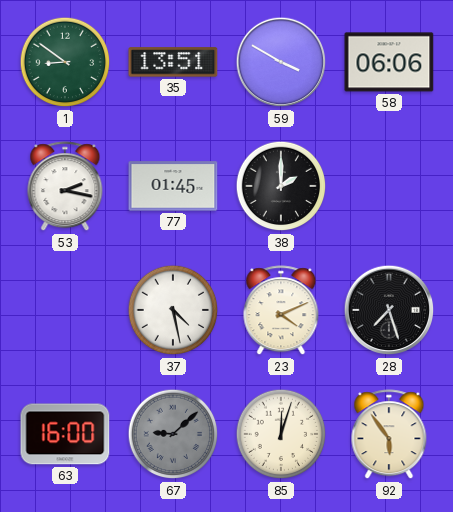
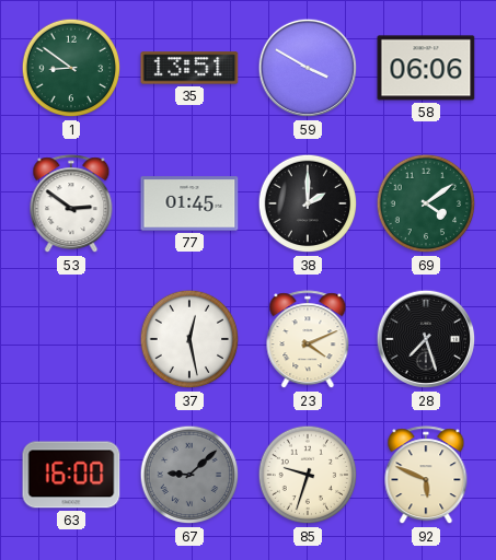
53: 2:17 -> 2:51
69: none -> 4:09
37: 4:28 -> 12:28
85: 12:03 -> 9:33
92: 5:54 -> 5:49
